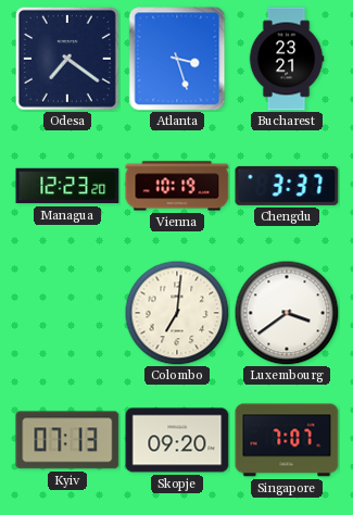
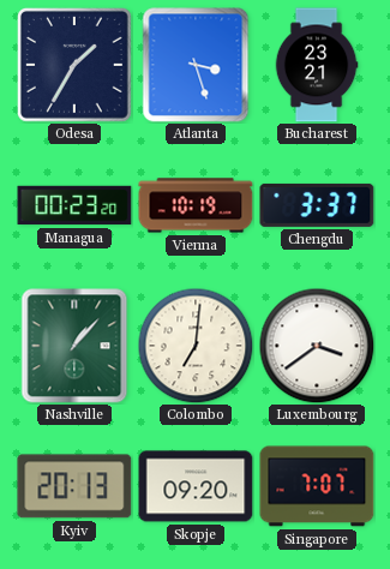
Odesa: 7:21 -> 1:35
Managua: 12:23 -> 00:23
Nashville: none -> 1:07
Kyiv: 07:13 -> 20:13
